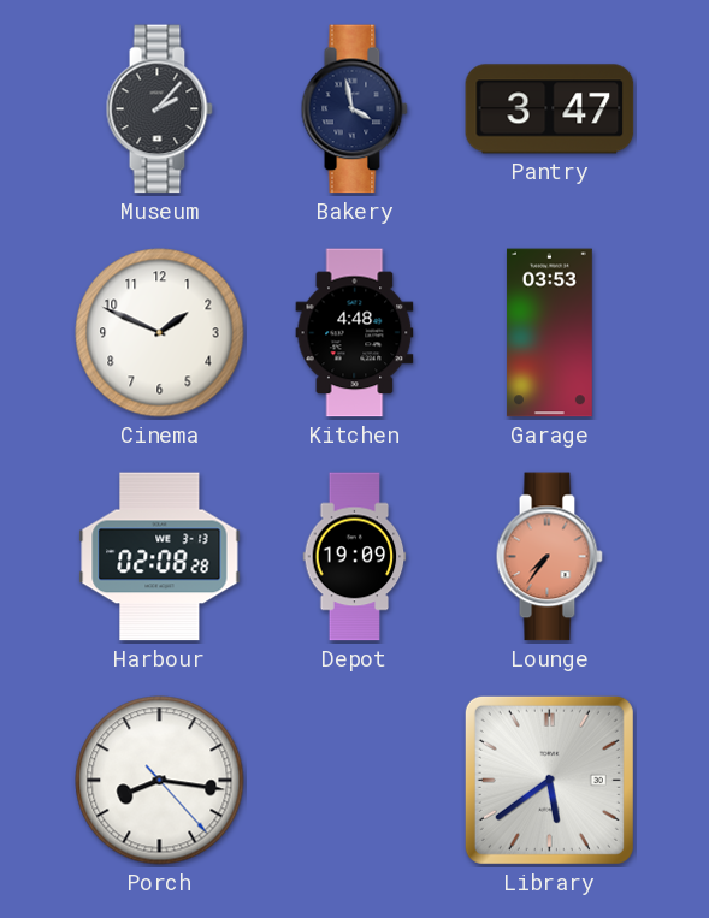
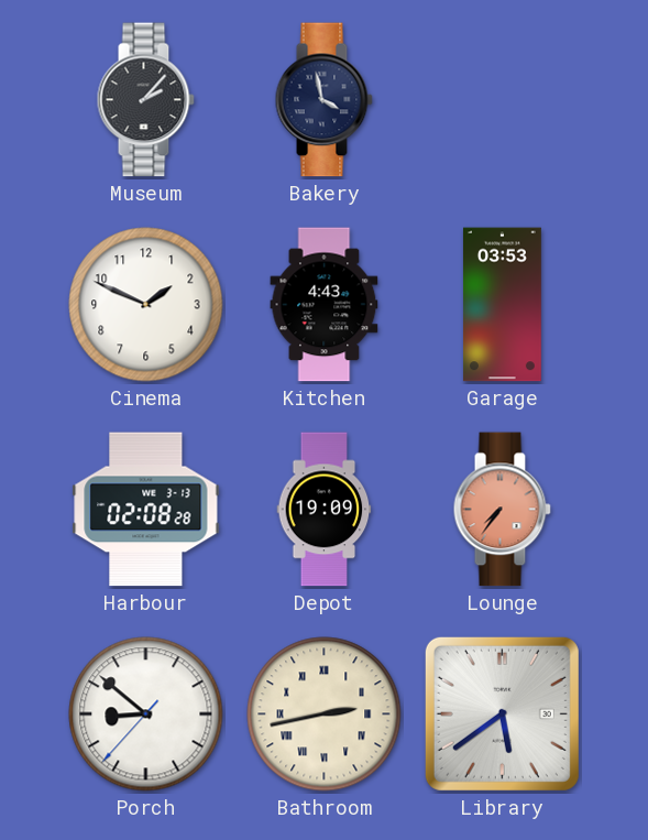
Pantry: 3:47 -> none
Kitchen: 4:48 -> 4:43
Porch: 8:16 -> 8:51
Bathroom: none -> 2:43
